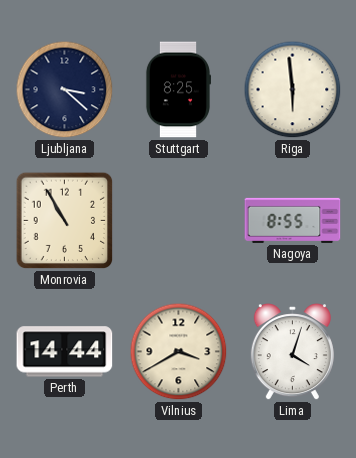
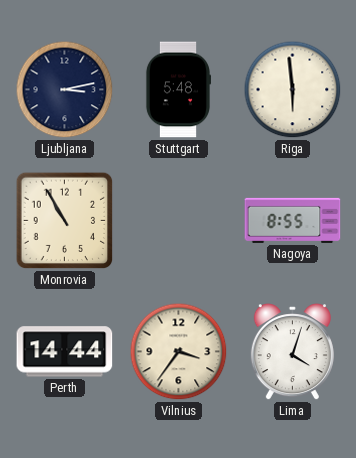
Ljubljana: 3:22 -> 3:13
Stuttgart: 8:25 -> 5:48
Vilnius: 3:40 -> 3:36
